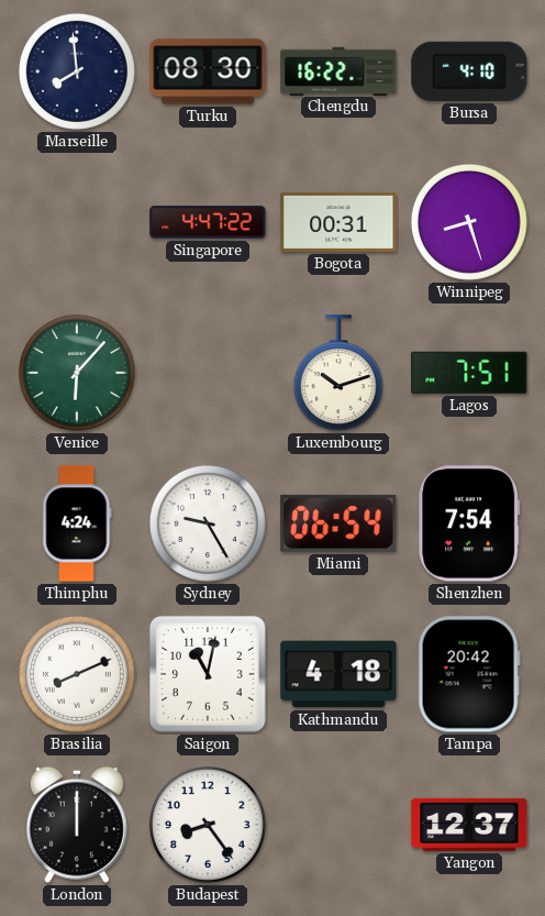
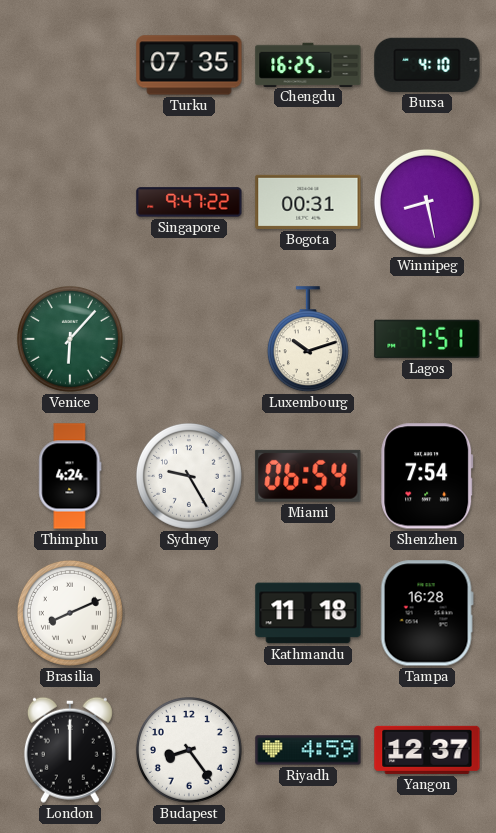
Marseille: 7:59 -> none
Turku: 08:30 -> 07:35
Chengdu: 16:22 -> 16:25
Singapore: 4:47 -> 9:47
Winnipeg: 8:27 -> 8:28
Saigon: 11:02 -> none
Kathmandu: 4:18 -> 11:18
Tampa: 20:42 -> 16:28
Riyadh: none -> 4:59
